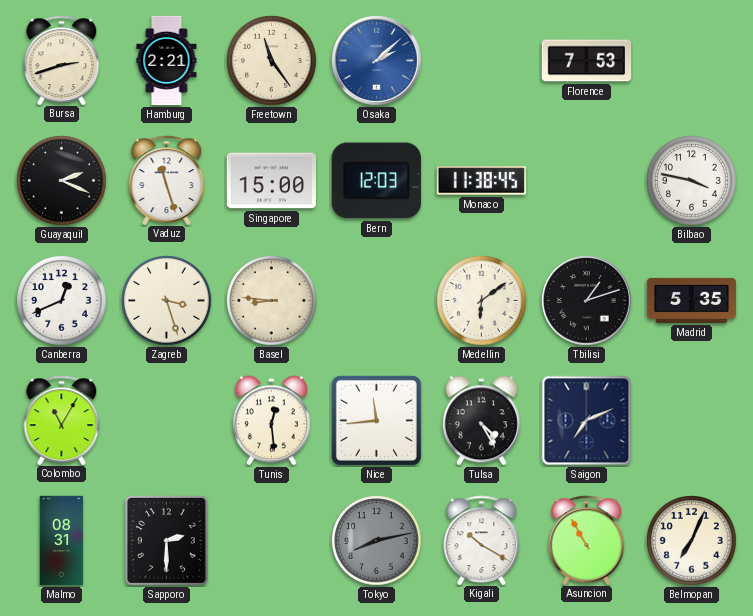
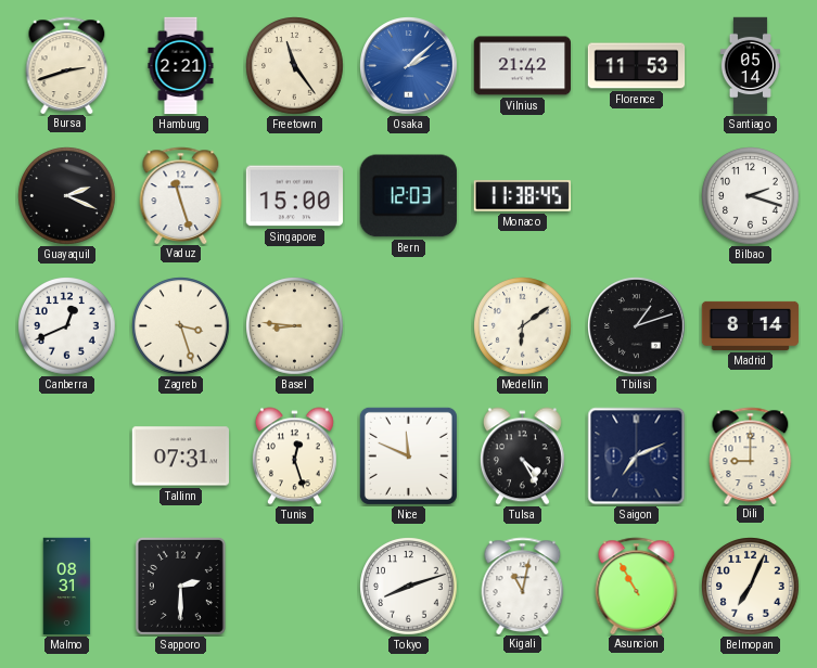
Vilnius: none -> 21:42
Florence: 7:53 -> 11:53
Santiago: none -> 05:14
Bilbao: 3:47 -> 2:18
Madrid: 5:35 -> 8:14
Colombo: 11:05 -> none
Tallinn: none -> 07:31
Tunis: 12:29 -> 12:27
Nice: 11:44 -> 11:49
Dili: none -> 9:00
Tokyo: 8:13 -> 8:12
Tokyo dial: grey -> white
Kigali: 10:20 -> 11:02
